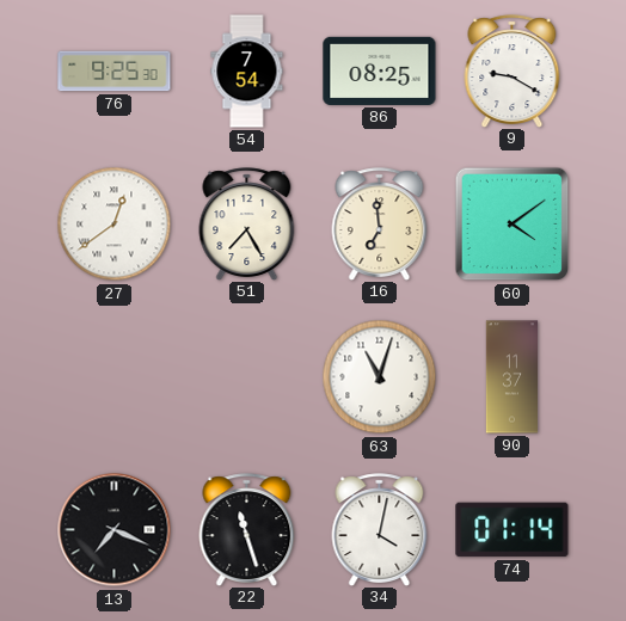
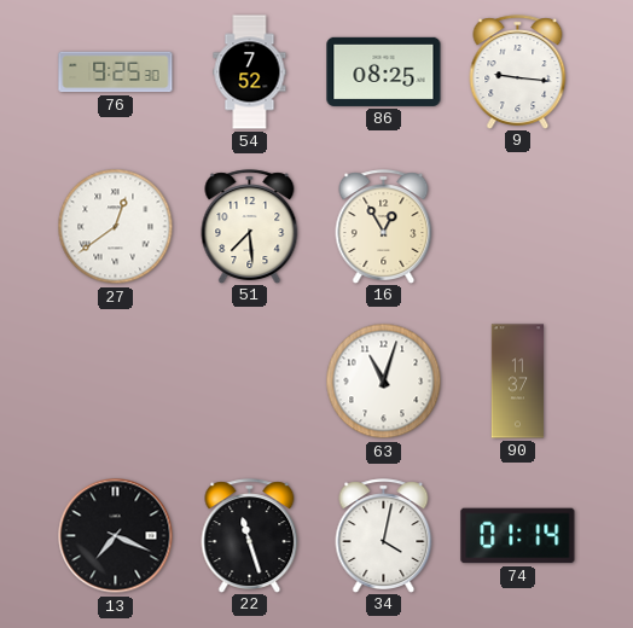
54: 7:54 -> 7:52
9: 9:20 -> 9:16
51: 7:25 -> 7:29
16: 6:59 -> 12:55
60: 4:09 -> none
